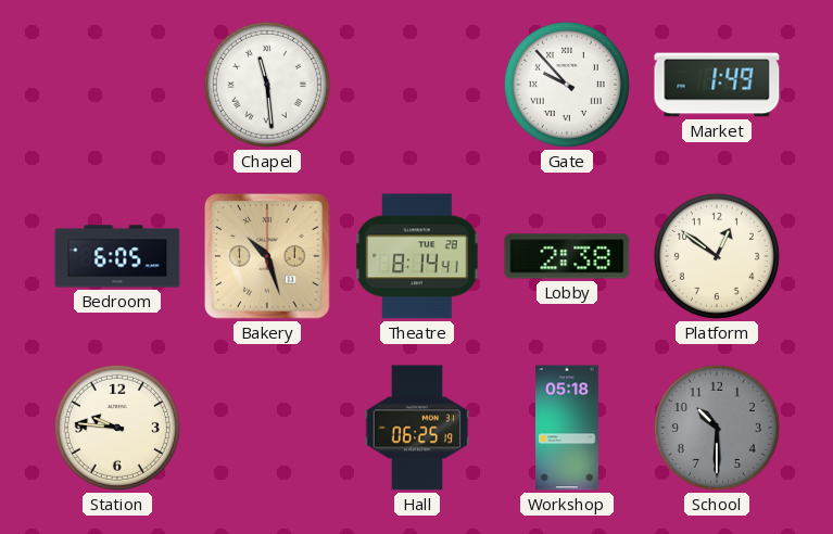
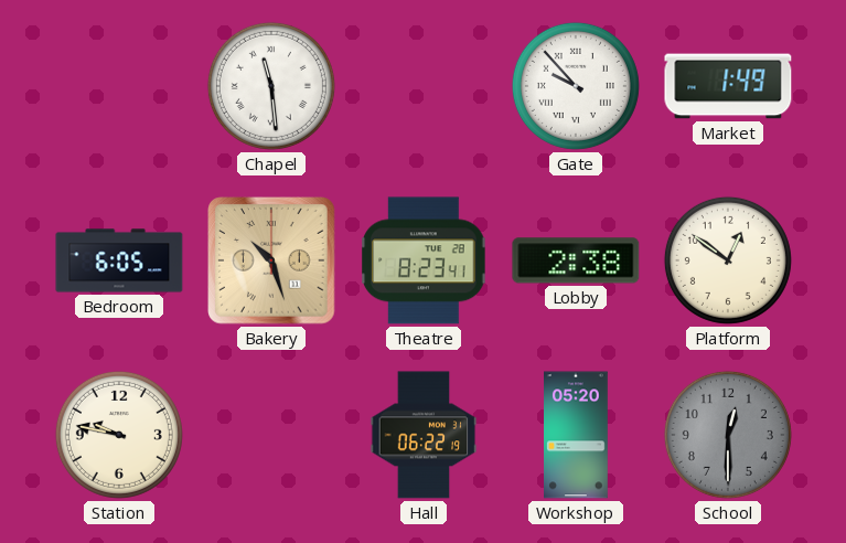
Theatre: 8:14 -> 8:23
Station: 9:46 -> 9:47
Hall: 06:25 -> 06:22
Workshop: 05:18 -> 05:20
School: 10:30 -> 12:30
